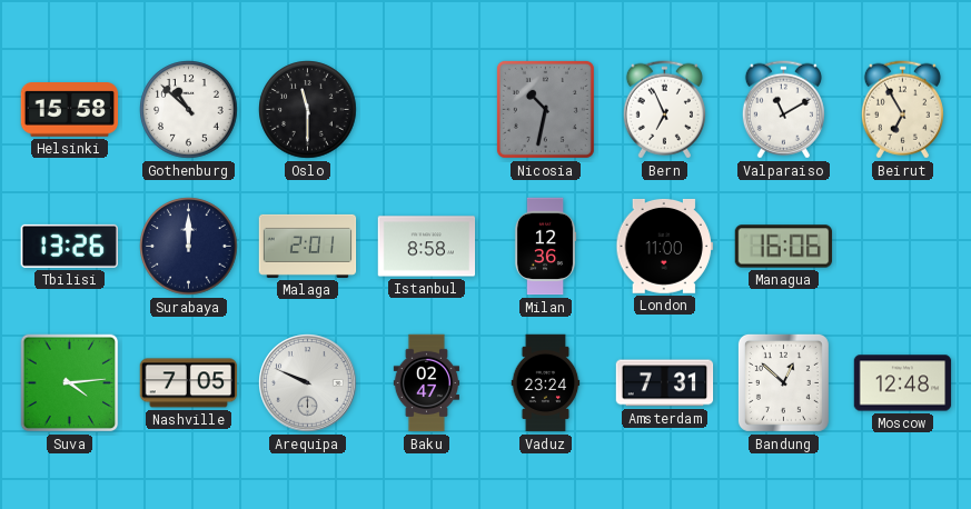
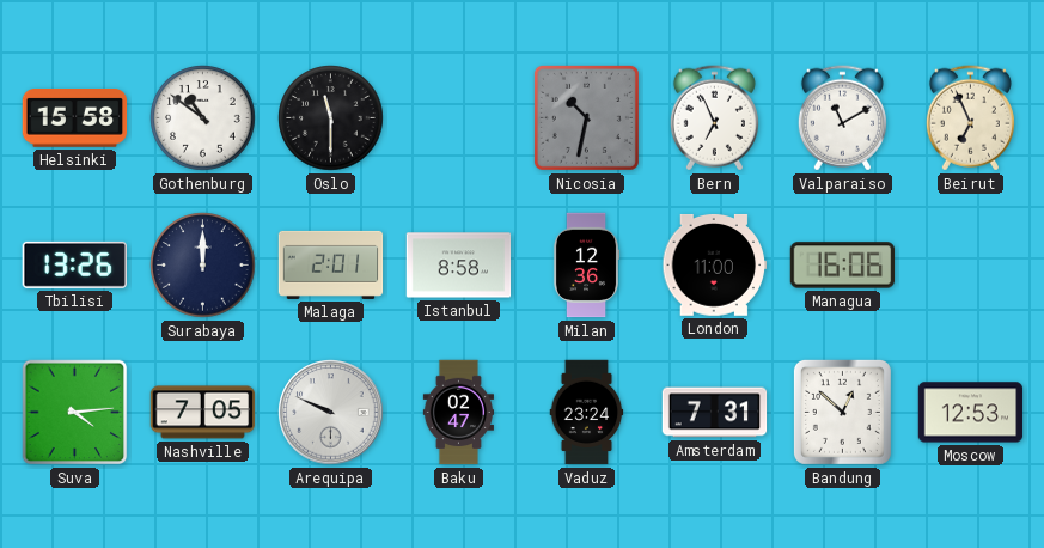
Gothenburg: 10:52 -> 10:51
Beirut: 6:55 -> 6:56
Moscow: 12:48 -> 12:53
